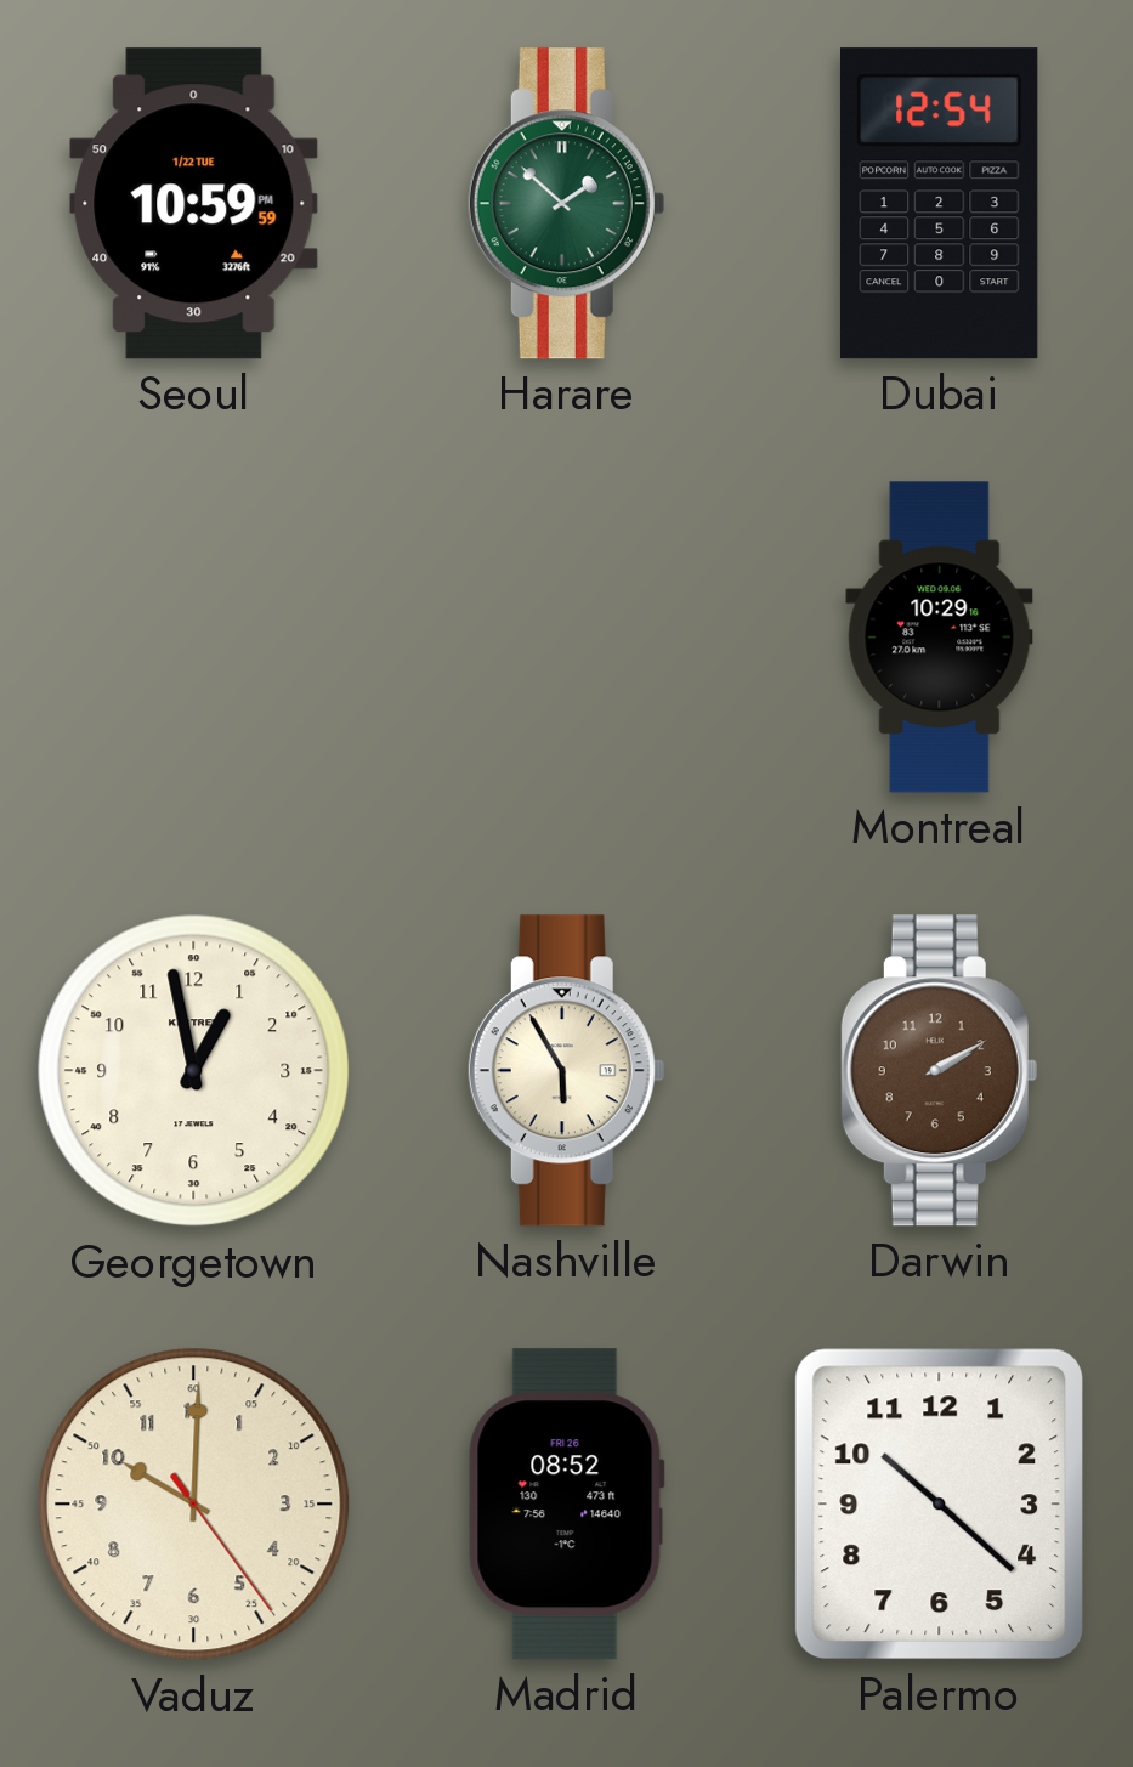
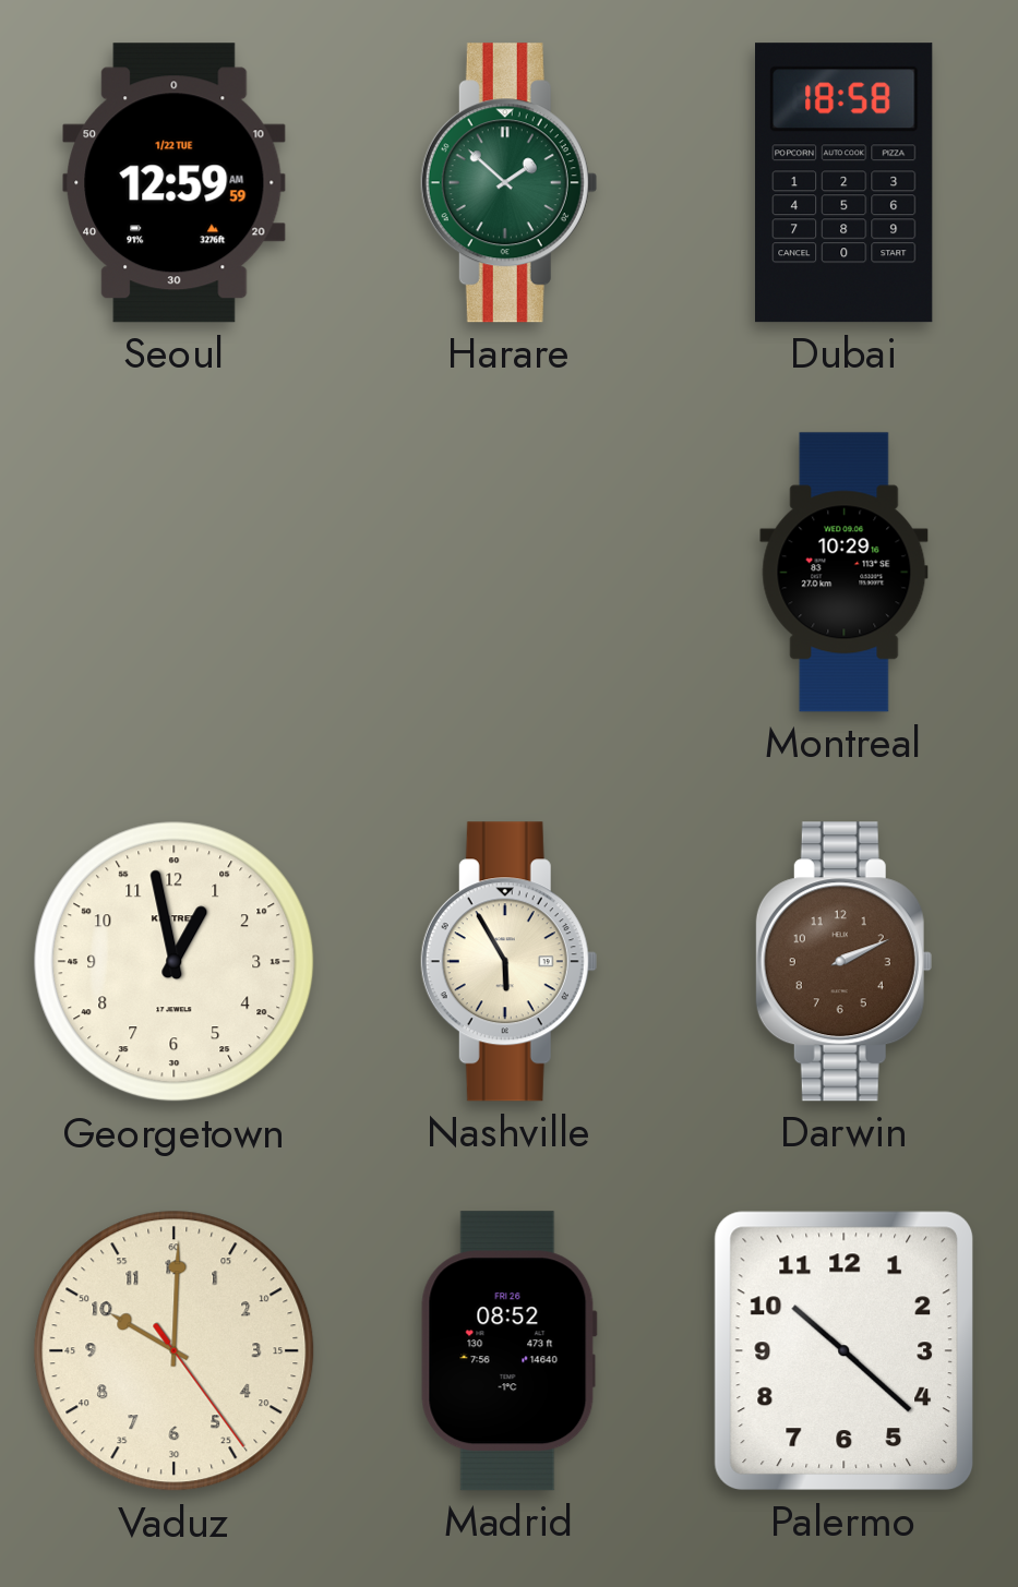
Seoul: 10:59 -> 12:59
Dubai: 12:54 -> 18:58
Darwin: 2:10 -> 2:11
